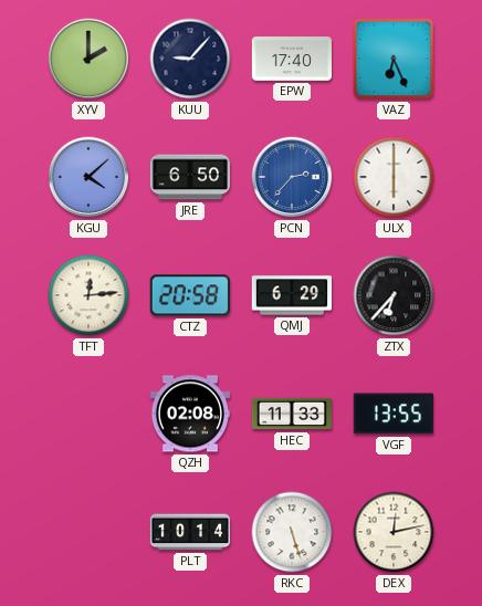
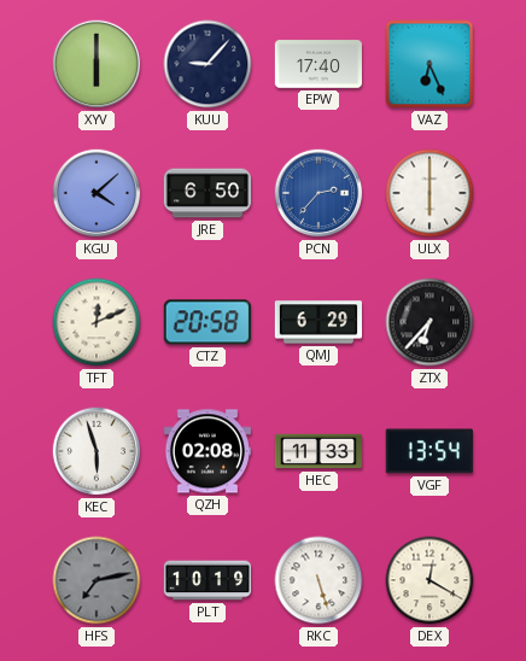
XYV: 2:00 -> 6:00
TFT: 12:14 -> 12:11
KEC: none -> 5:57
VGF: 13:55 -> 13:54
HFS: none -> 7:13
PLT: 10:14 -> 10:19
DEX: 12:13 -> 12:20
